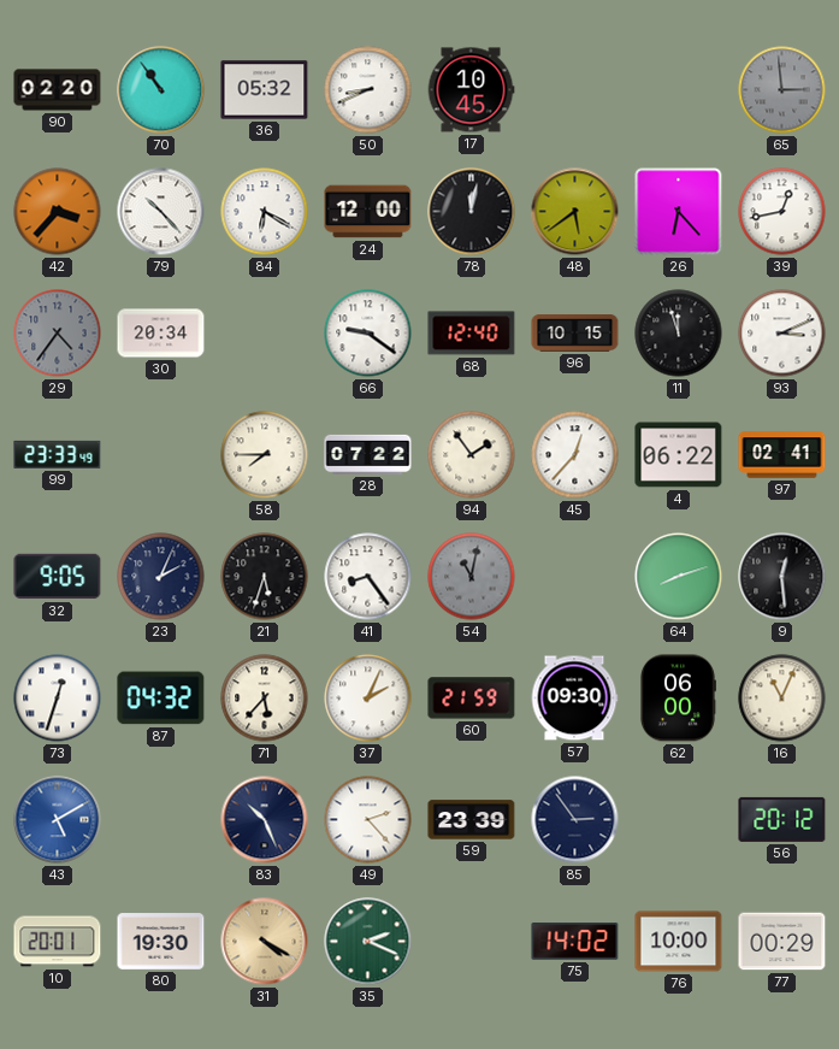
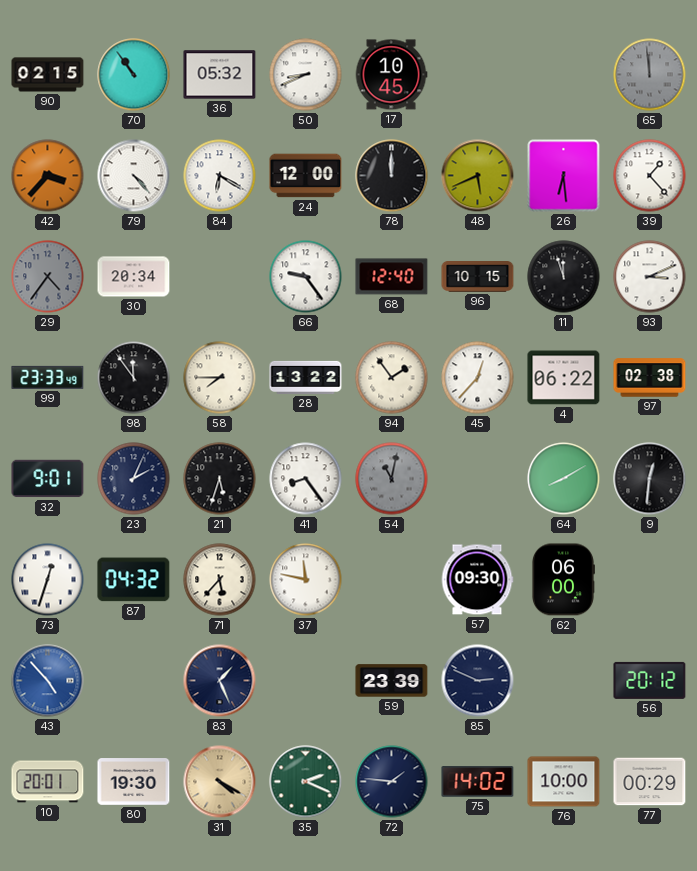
90: 02:20 -> 02:15
65: 2:59 -> 11:59
79: 10:23 -> 4:23
78: 12:02 -> 12:00
48: 5:39 -> 5:41
26: 6:23 -> 6:29
39: 12:43 -> 1:23
66: 9:21 -> 9:24
98: none -> 11:54
28: 07:22 -> 13:22
97: 02:41 -> 02:38
32: 9:05 -> 9:01
64: 8:12 -> 8:10
9: 12:29 -> 12:31
37: 2:04 -> 11:47
60: 21:59 -> none
16: 11:04 -> none
43: 5:10 -> 4:53
83: 10:26 -> 1:26
49: 2:23 -> none
85: 2:54 -> 2:49
72: none -> 1:46
